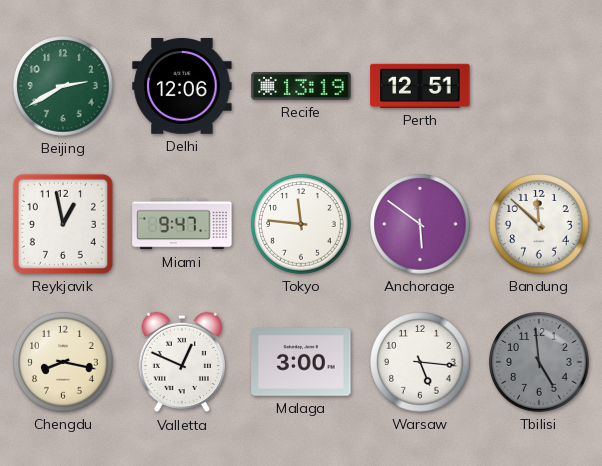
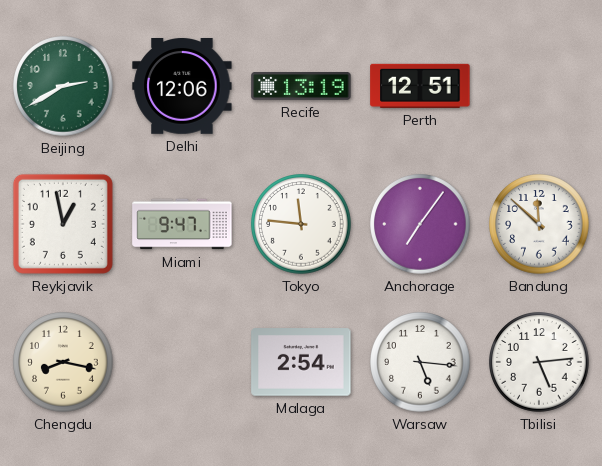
Anchorage: 5:51 -> 7:06
Valletta: 12:49 -> none
Malaga: 3:00 -> 2:54
Tbilisi: 4:59 -> 5:14
Tbilisi dial: grey -> white
